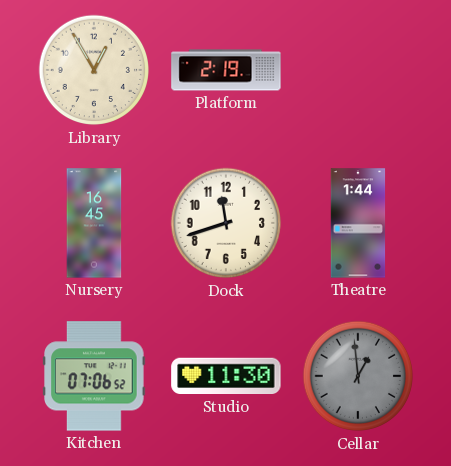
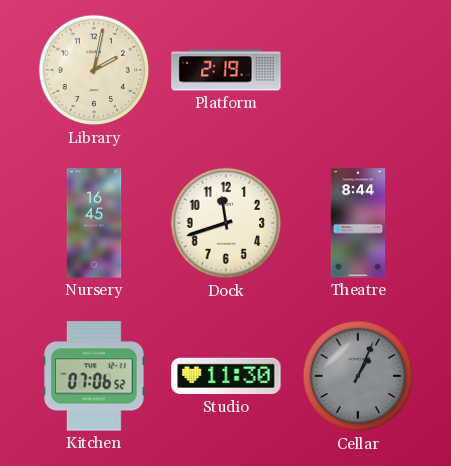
Library: 12:55 -> 2:02
Theatre: 1:44 -> 8:44
Cellar: 12:59 -> 1:04
